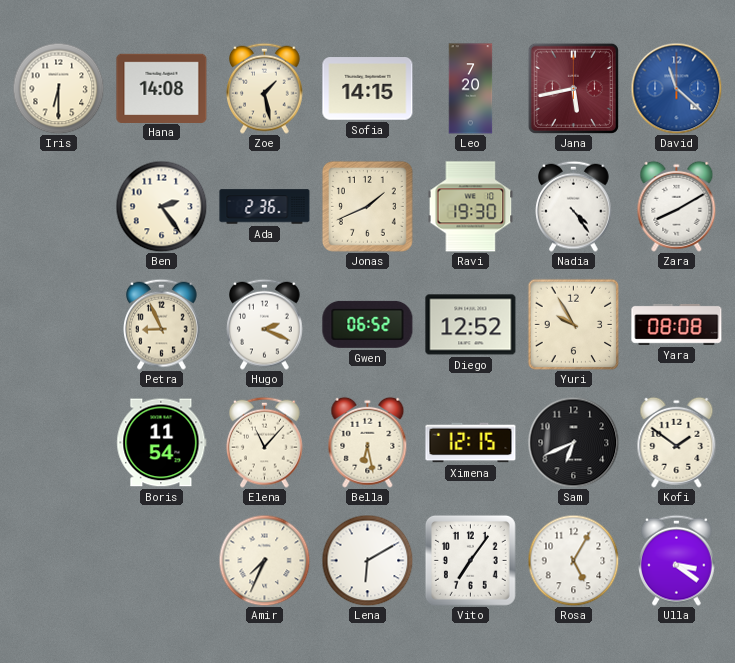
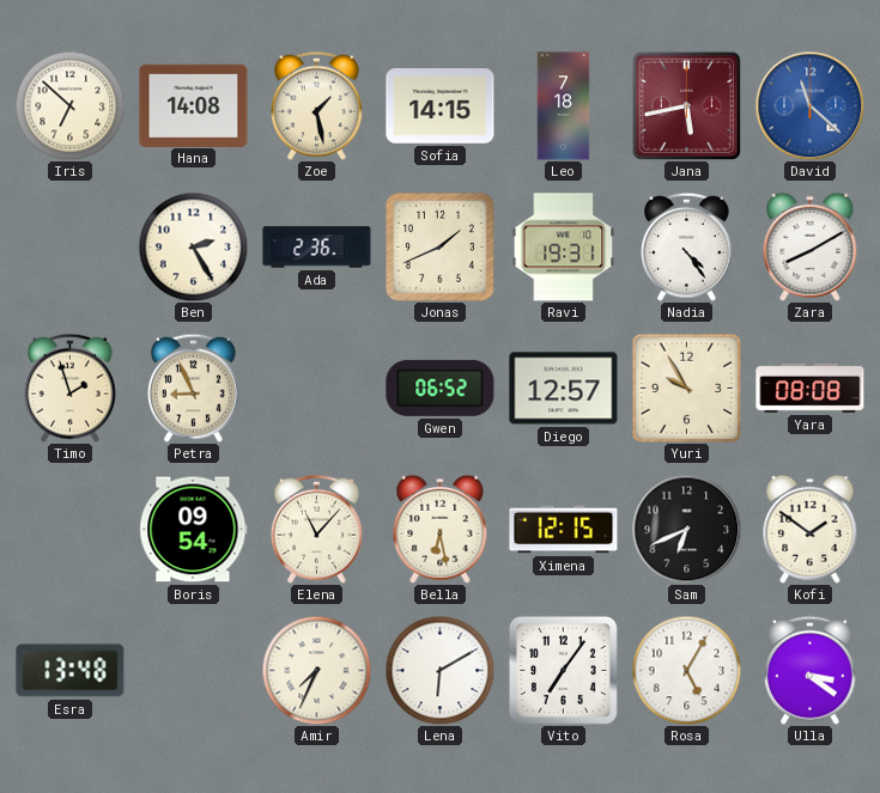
Iris: 6:30 -> 6:52
Leo: 7:20 -> 7:18
Ben: 2:24 -> 2:25
Ravi: 19:30 -> 19:31
Timo: none -> 1:57
Hugo: 2:19 -> none
Diego: 12:52 -> 12:57
Boris: 11:54 -> 09:54
Esra: none -> 13:48
